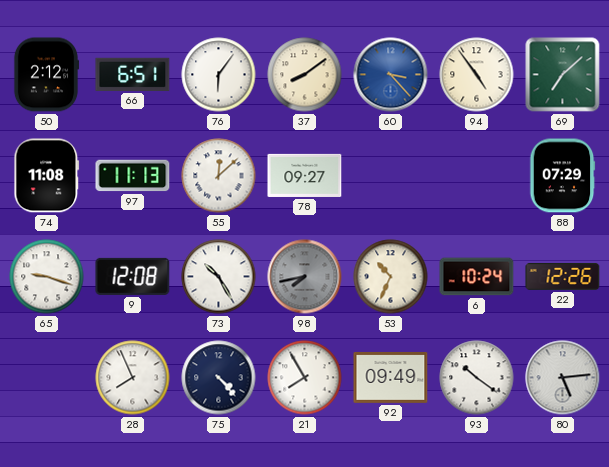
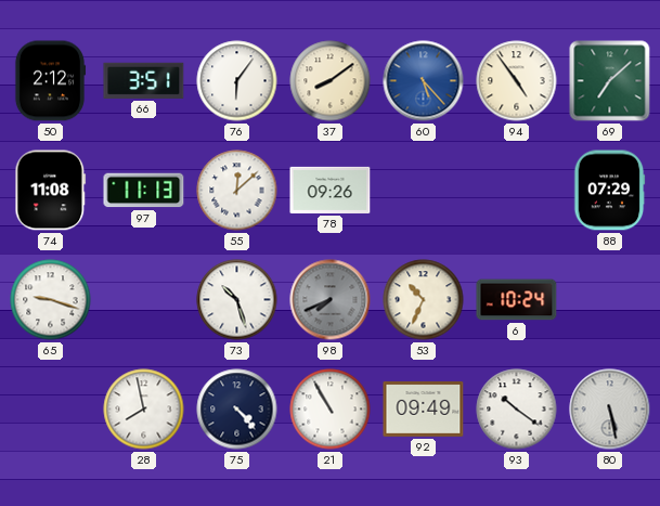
66: 6:51 -> 3:51
60: 3:23 -> 5:23
78: 09:27 -> 09:26
9: 12:08 -> none
73: 10:25 -> 10:27
98: 7:43 -> 7:41
22: 12:26 -> none
28: 7:56 -> 7:58
21: 7:55 -> 10:55
80: 5:14 -> 5:28
